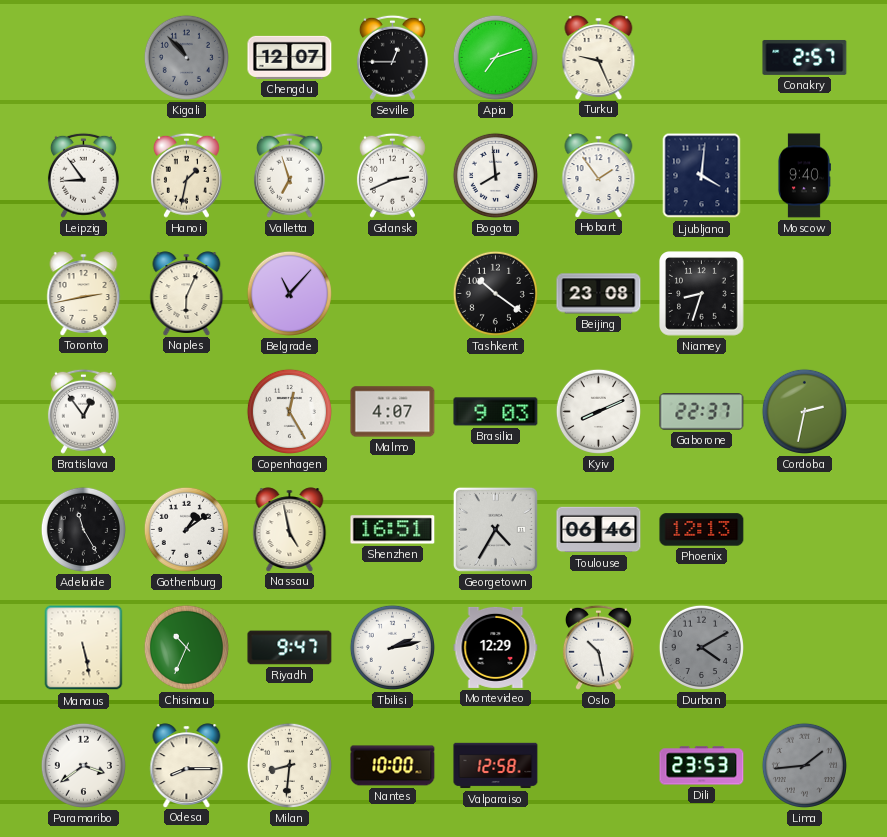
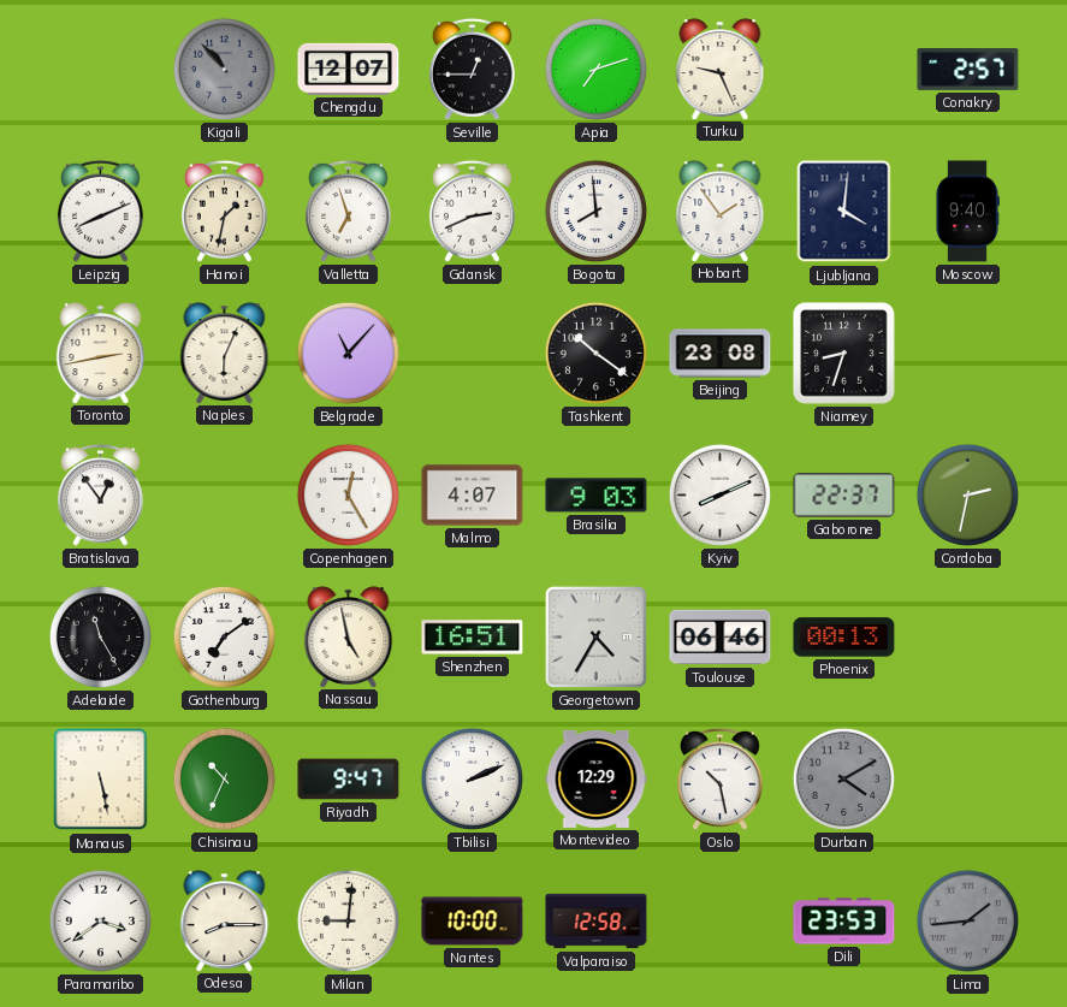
Leipzig: 8:54 -> 8:11
Gothenburg: 1:09 -> 7:09
Phoenix: 12:13 -> 00:13
Tbilisi: 2:13 -> 2:11
Milan: 8:31 -> 9:01
